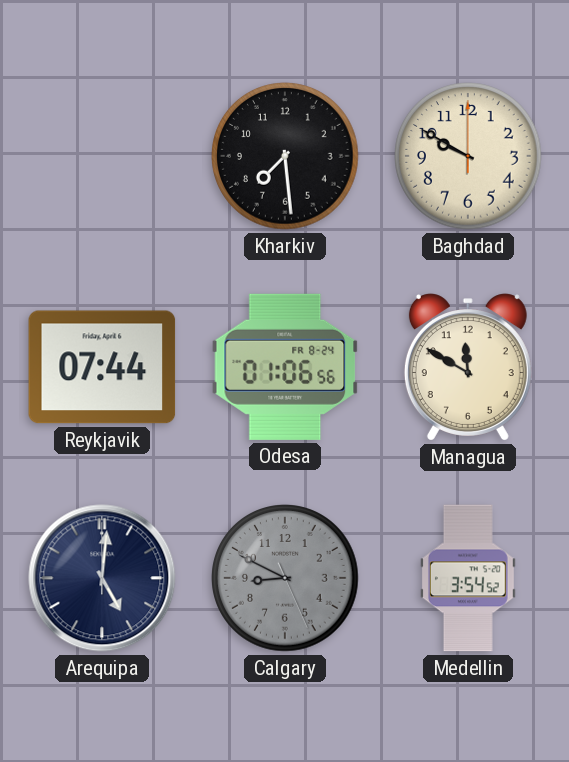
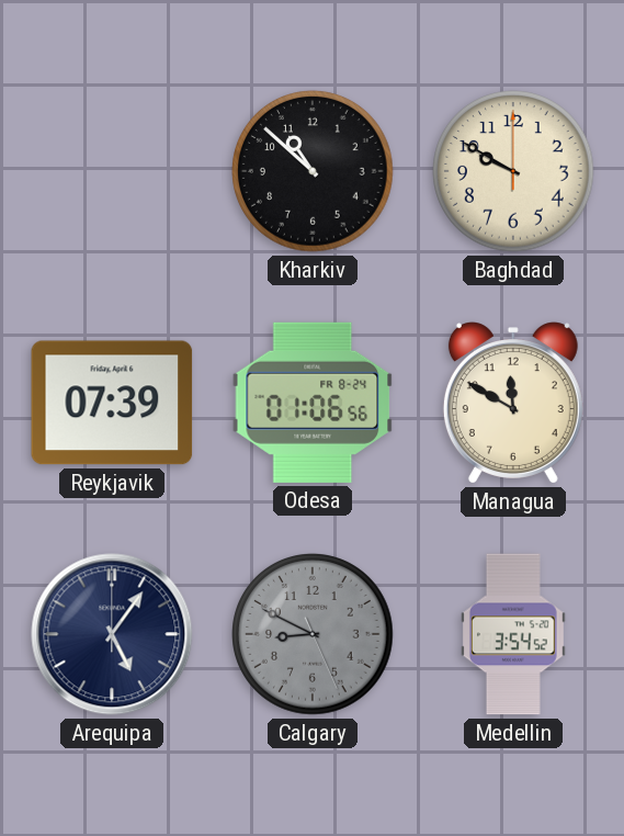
Kharkiv: 7:29 -> 10:52
Reykjavik: 07:44 -> 07:39
Arequipa: 5:01 -> 5:06
